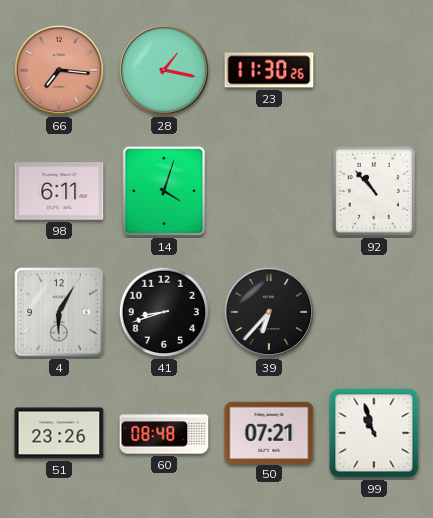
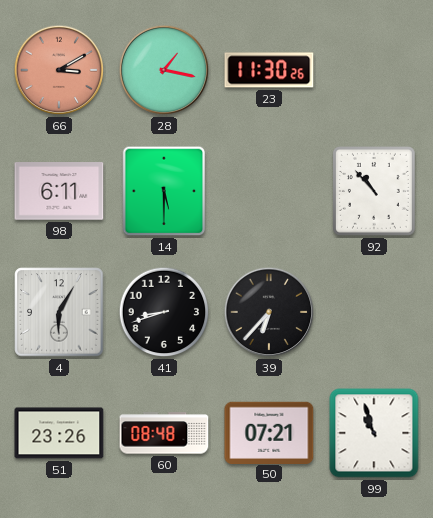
66: 7:16 -> 3:10
14: 4:03 -> 5:30
